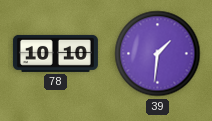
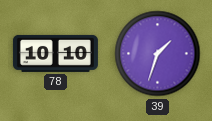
39: 1:31 -> 1:33
